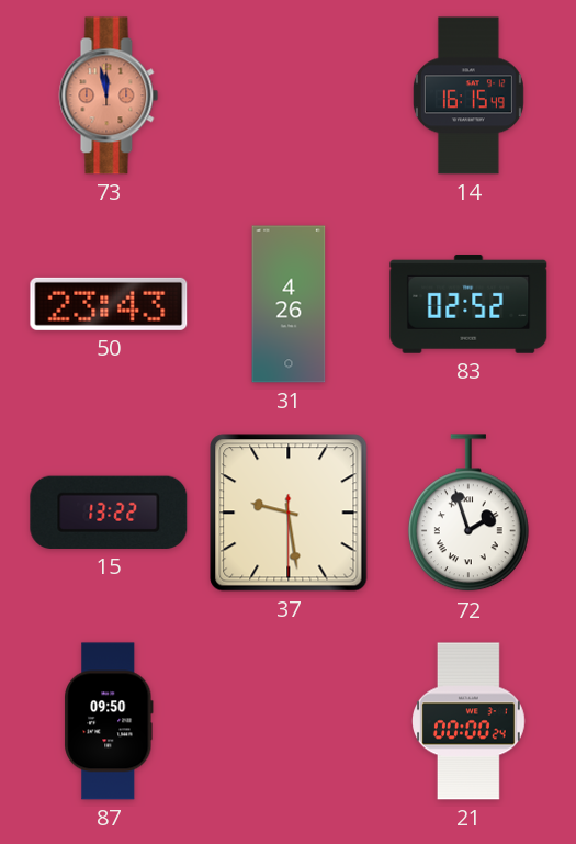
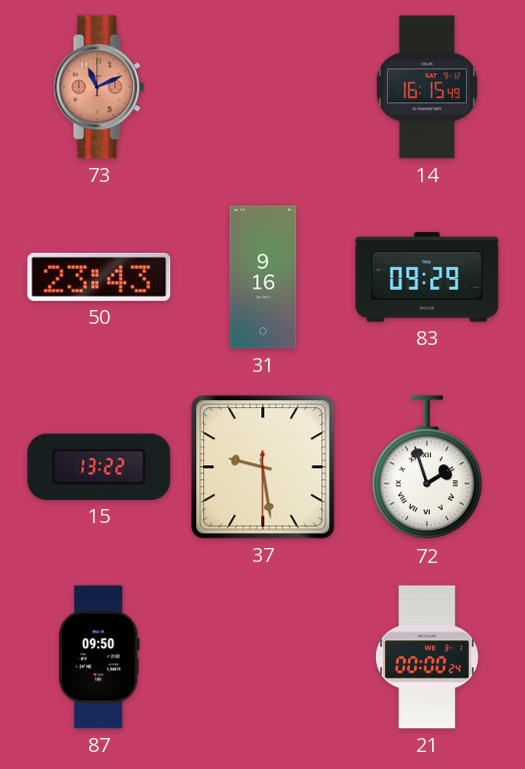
73: 11:58 -> 11:11
31: 4:26 -> 9:16
83: 02:52 -> 09:29
